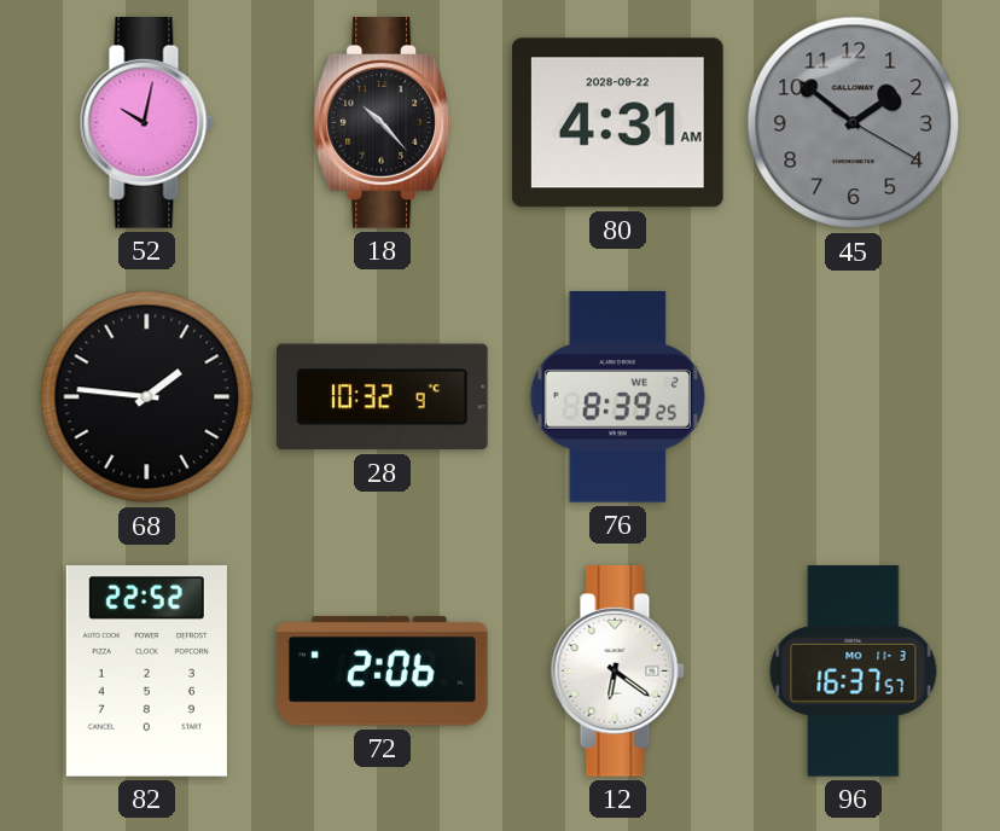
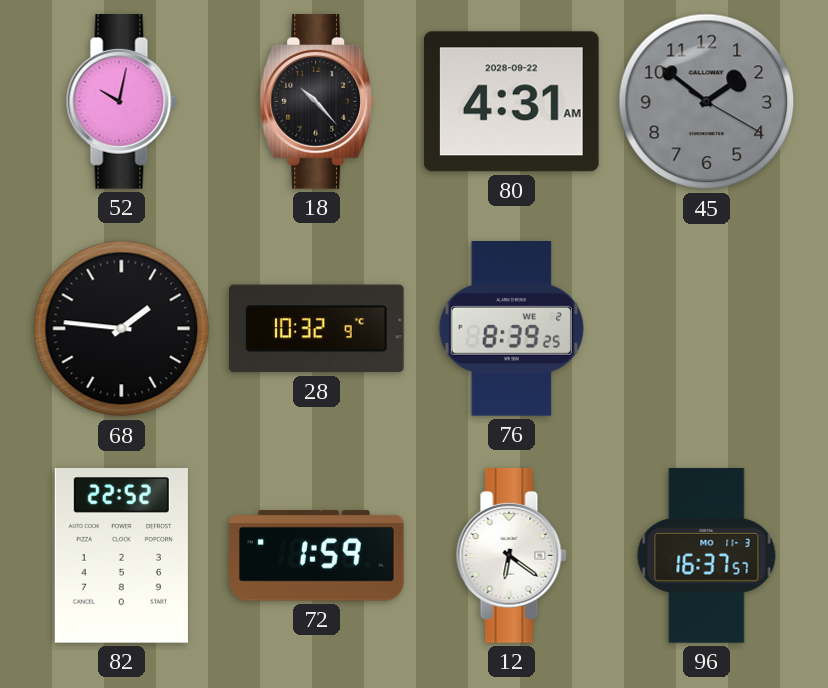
72: 2:06 -> 1:59
